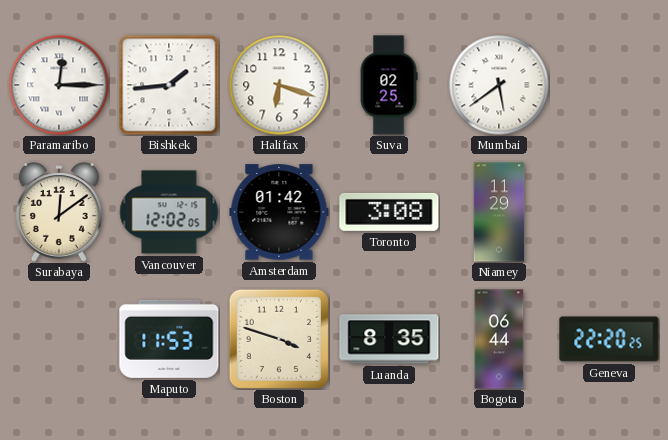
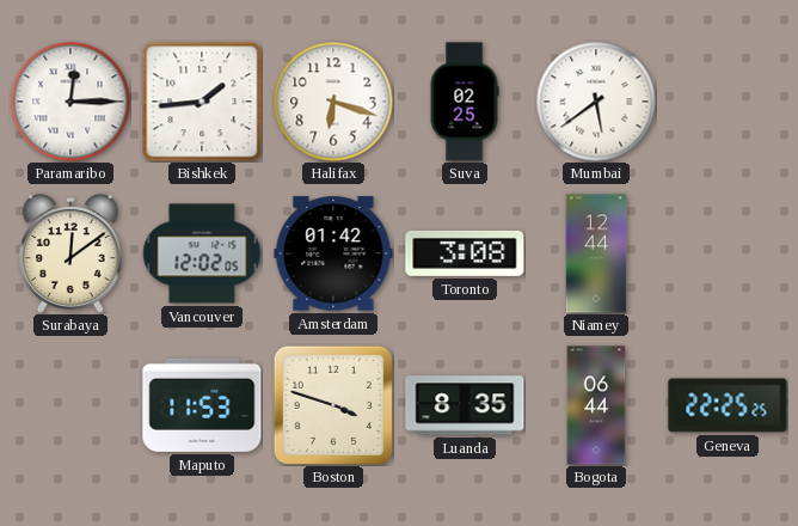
Niamey: 11:29 -> 12:44
Geneva: 22:20 -> 22:25
